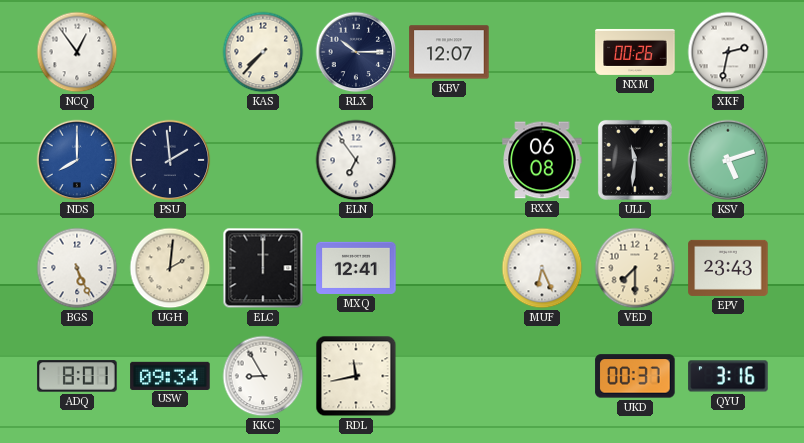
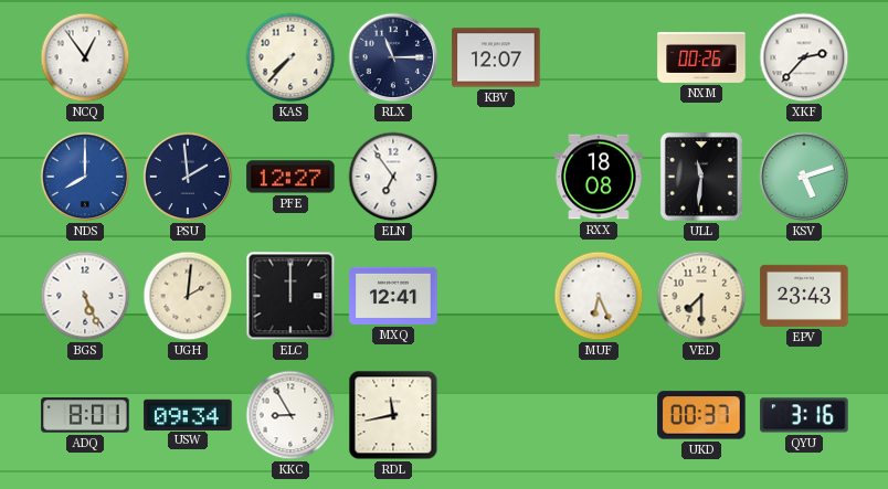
RLX: 10:15 -> 11:15
XKF: 2:32 -> 2:37
PFE: none -> 12:27
RXX: 06:08 -> 18:08
